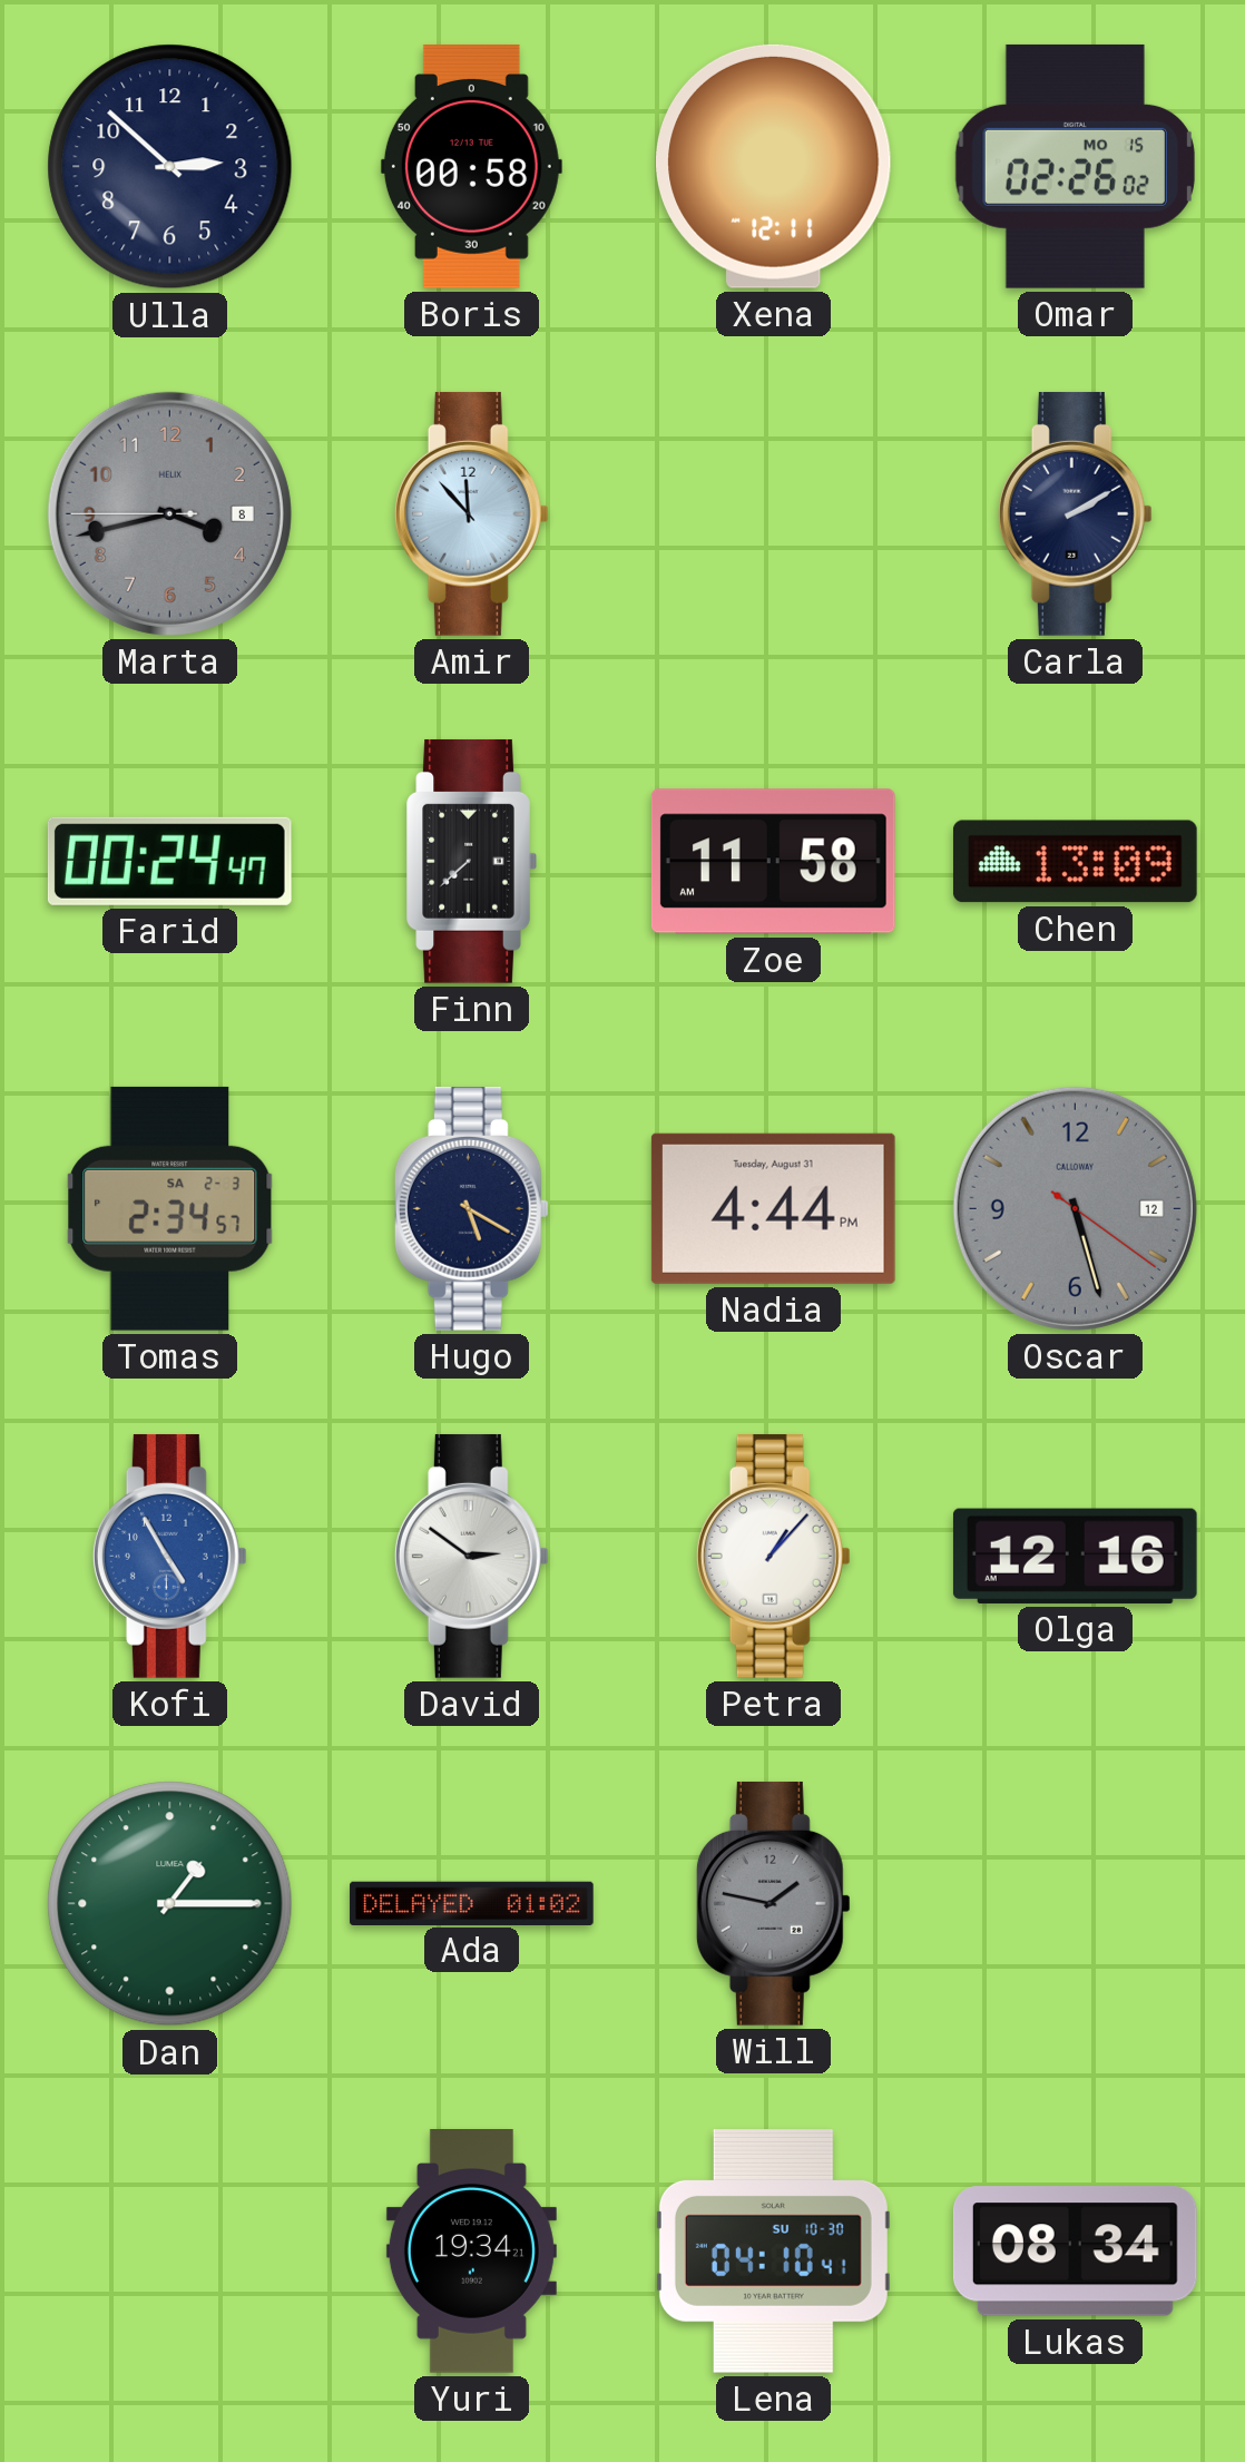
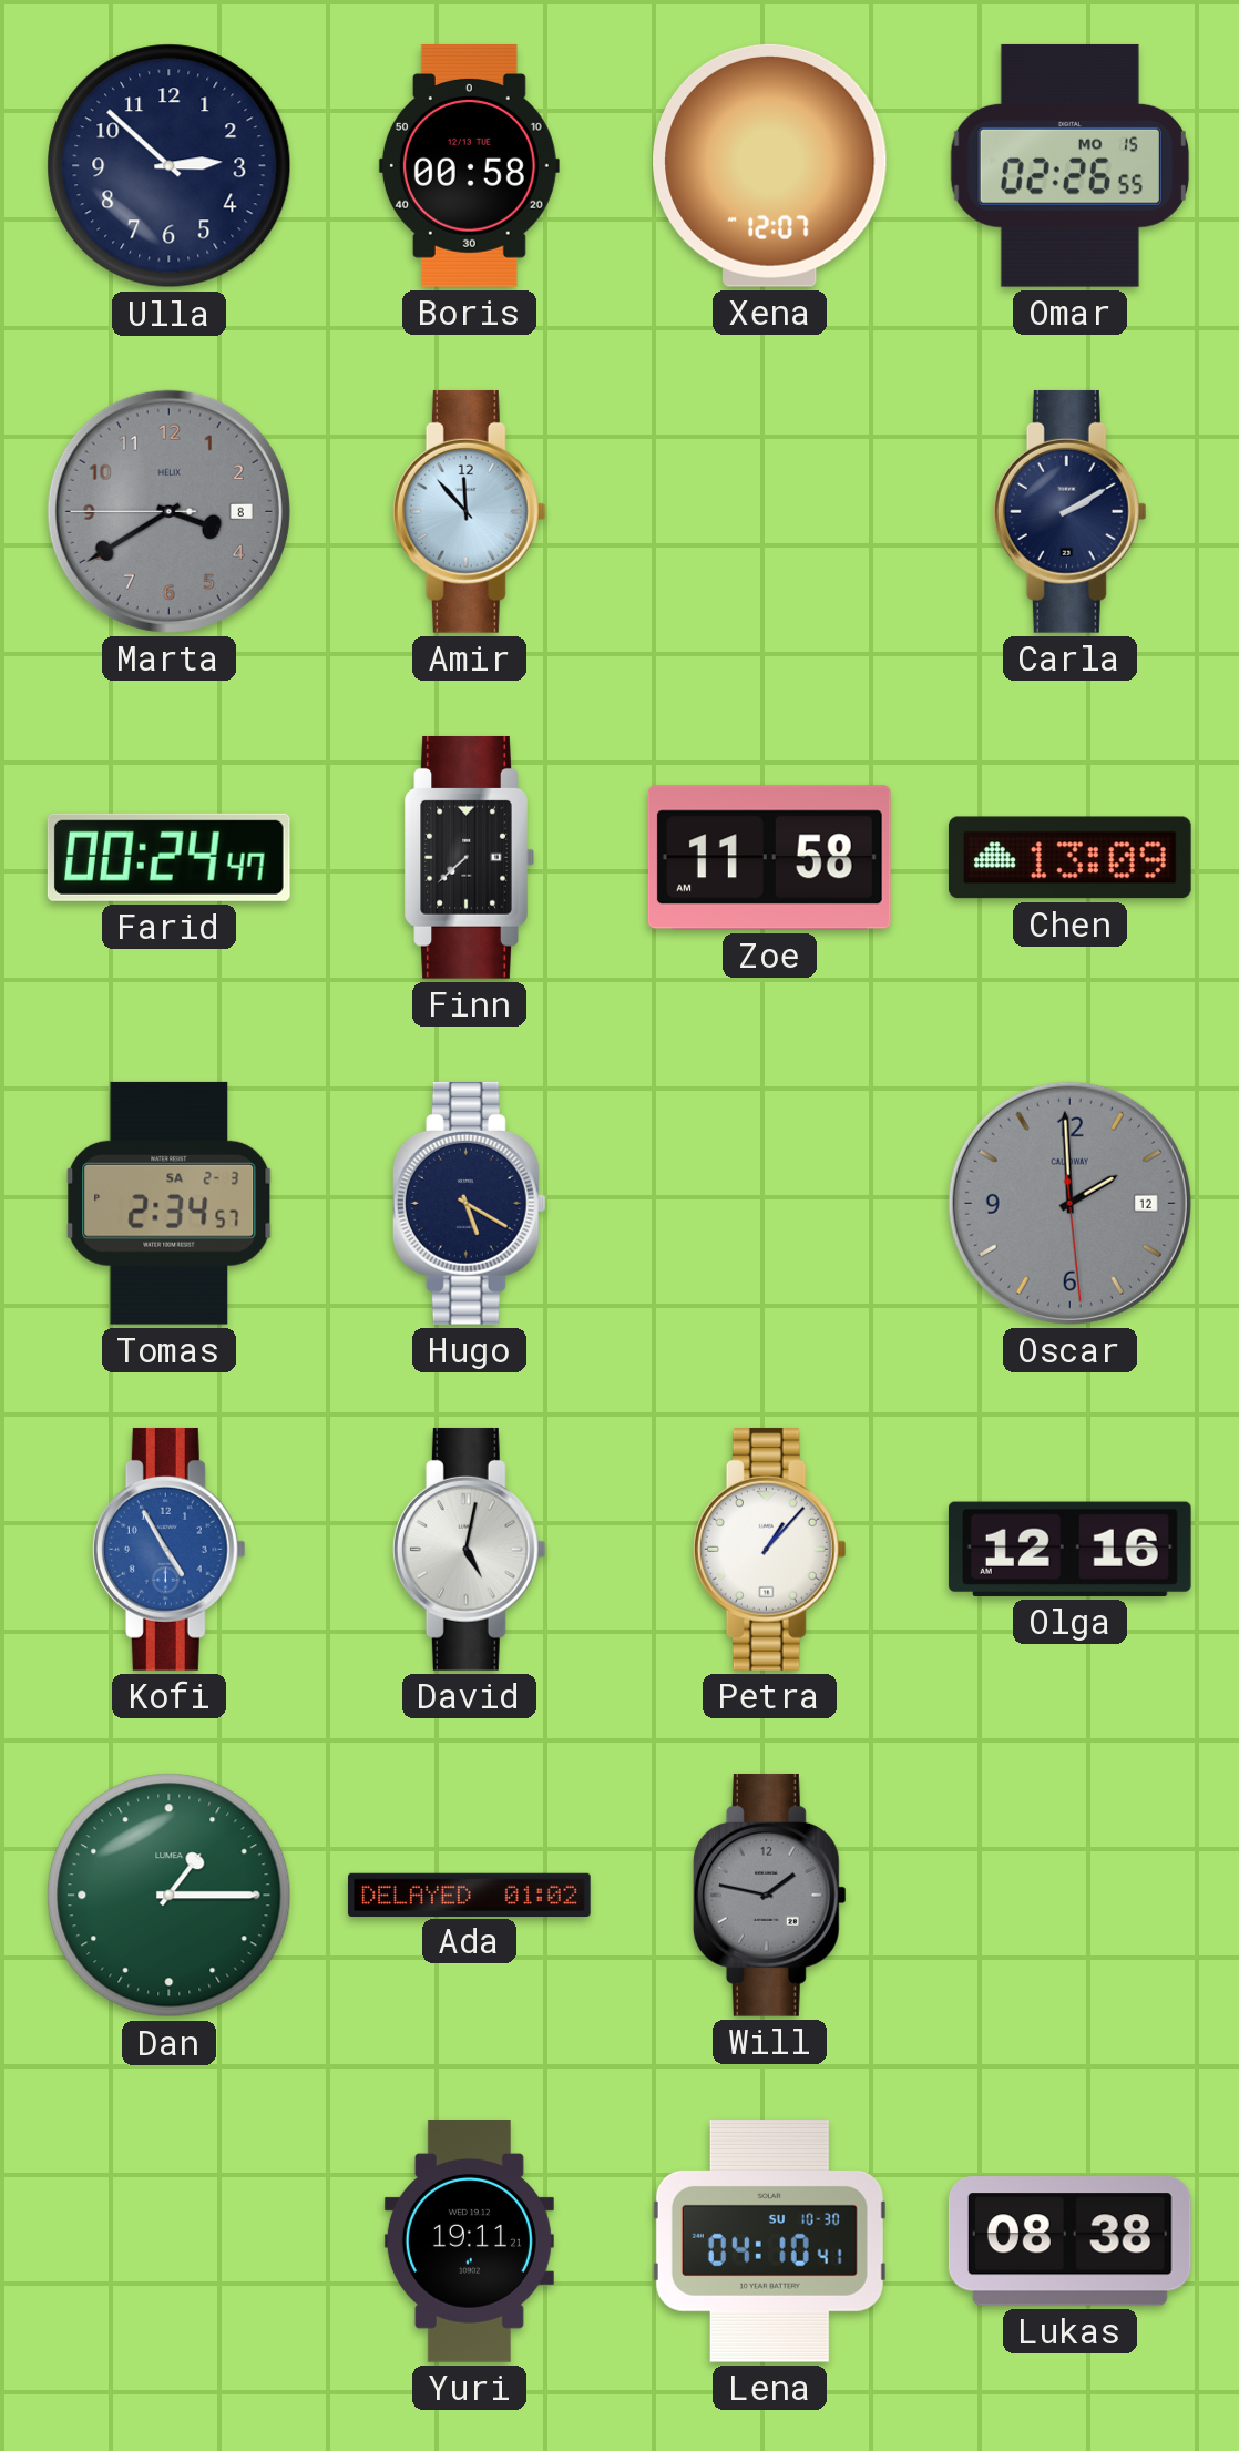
Xena: 12:11 -> 12:07
Omar: 02:26:02 -> 02:26:55
Marta: 3:42 -> 3:39
Nadia: 4:44 -> none
Oscar: 5:27 -> 1:59
David: 2:51 -> 5:02
Yuri: 19:34 -> 19:11
Lukas: 08:34 -> 08:38
